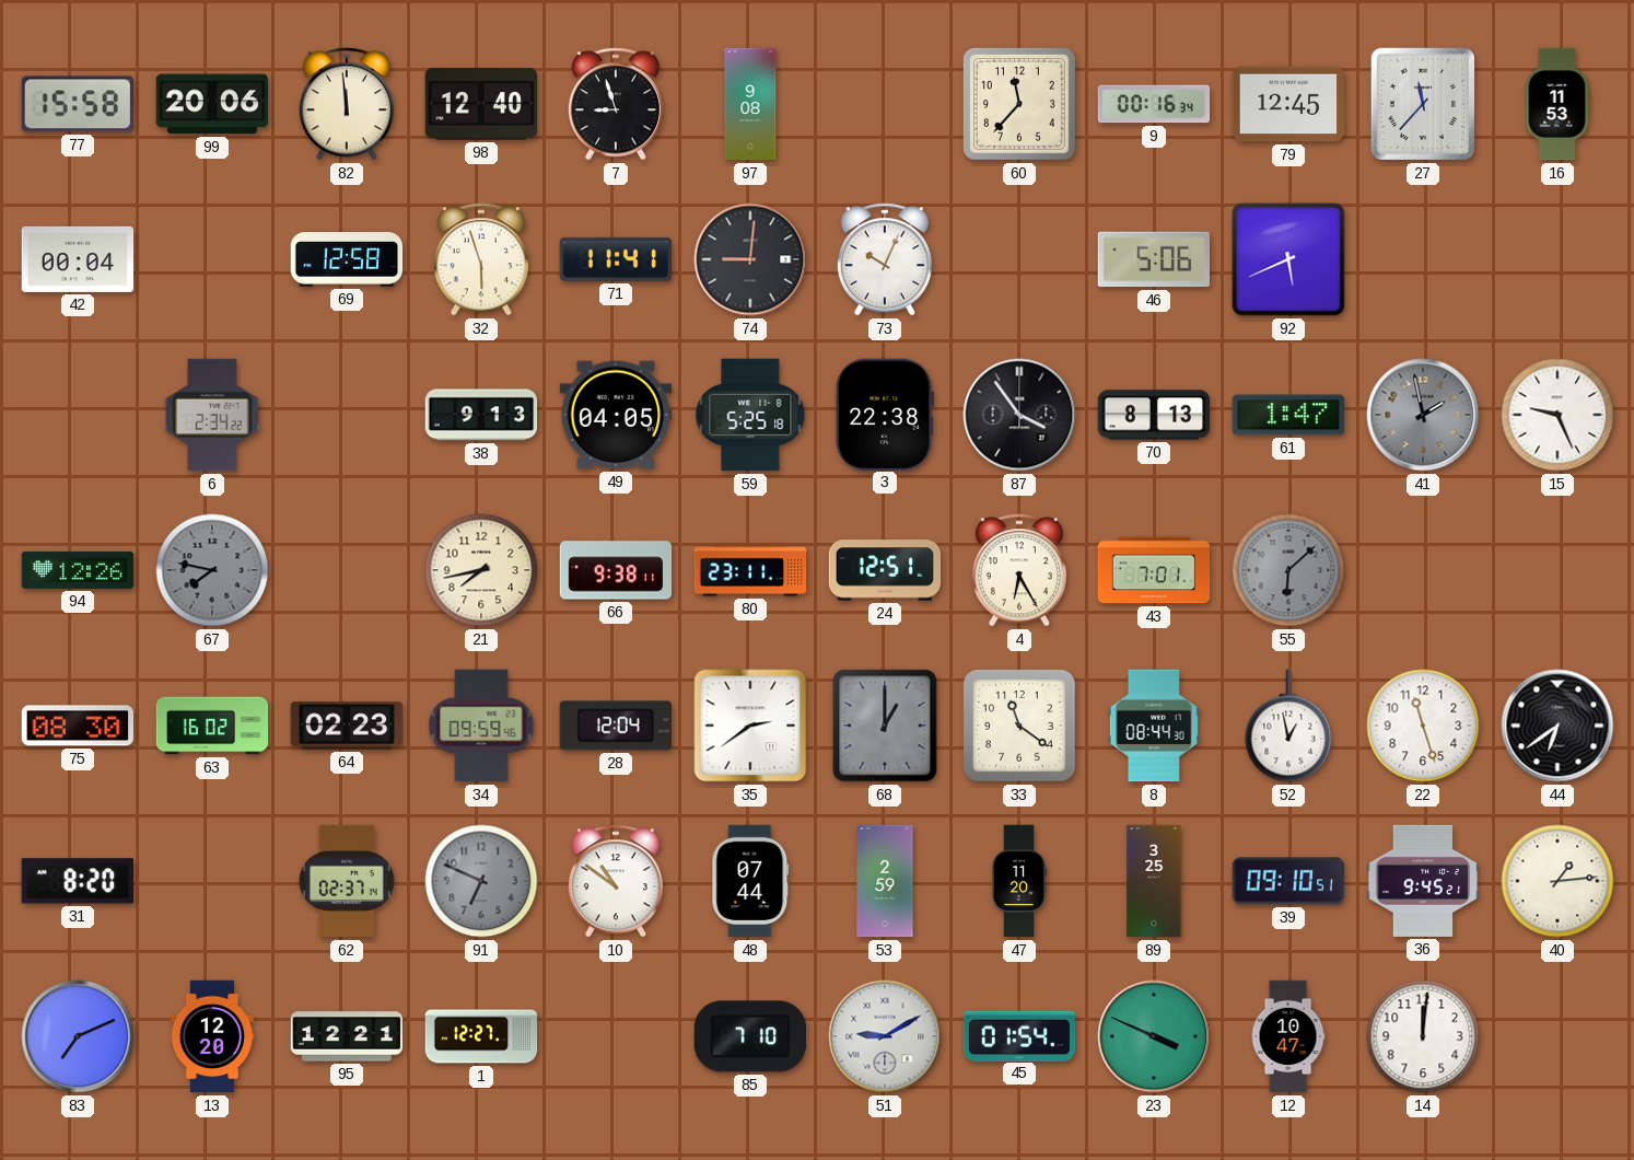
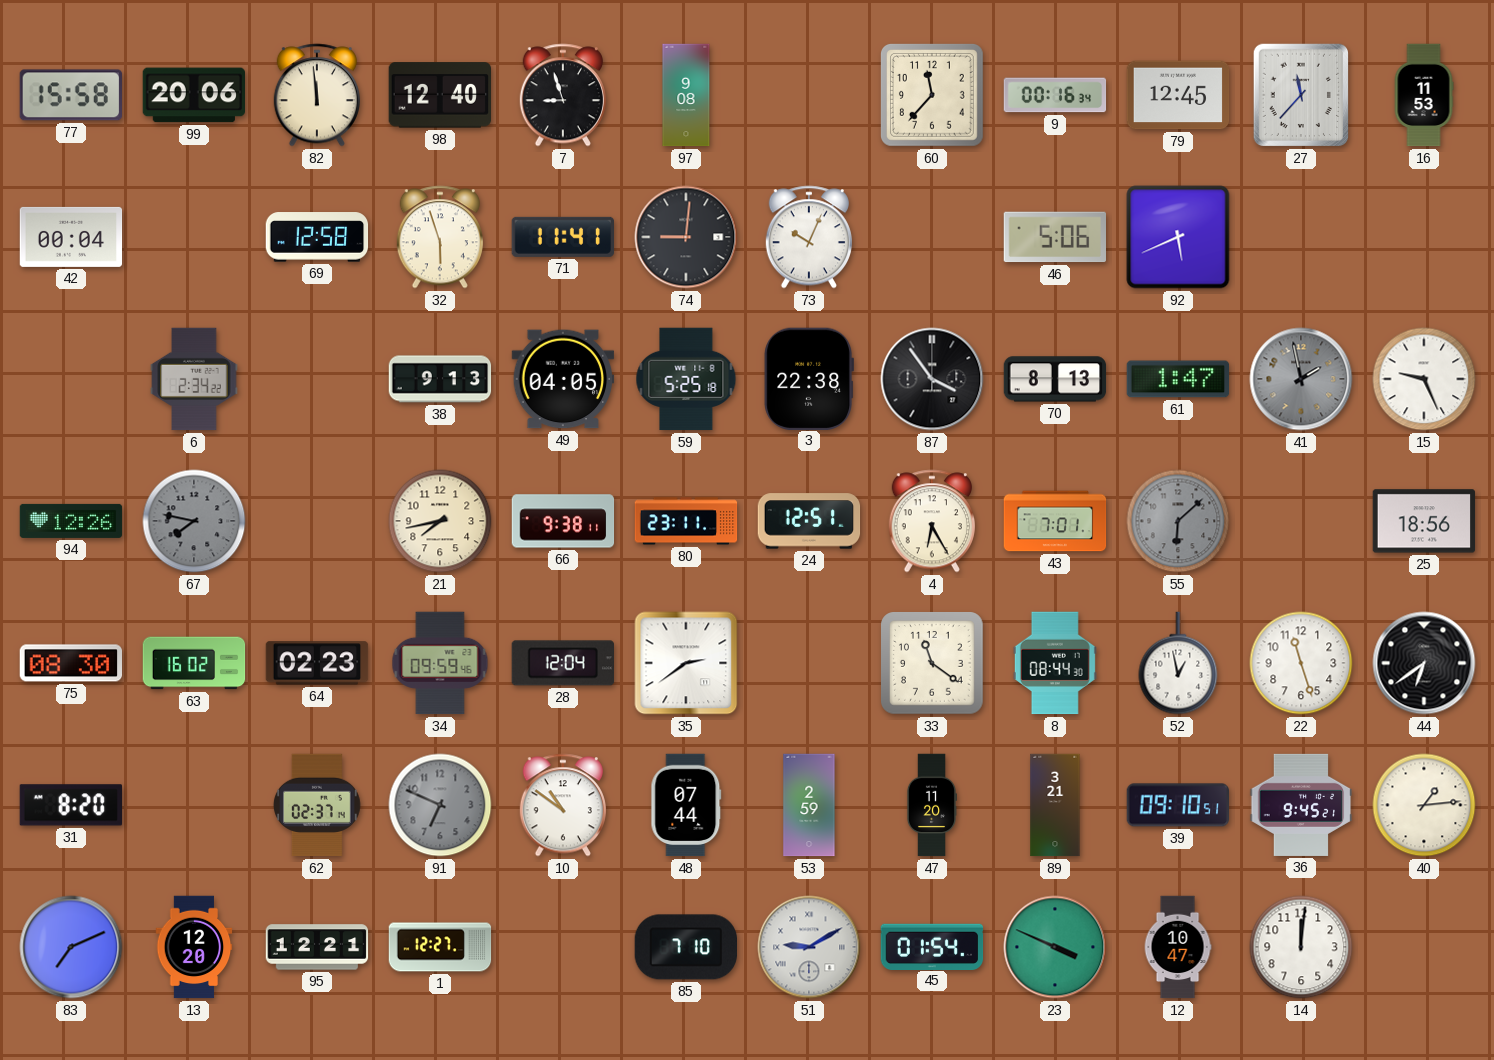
25: none -> 18:56
68: 1:00 -> none
89: 3:25 -> 3:21
